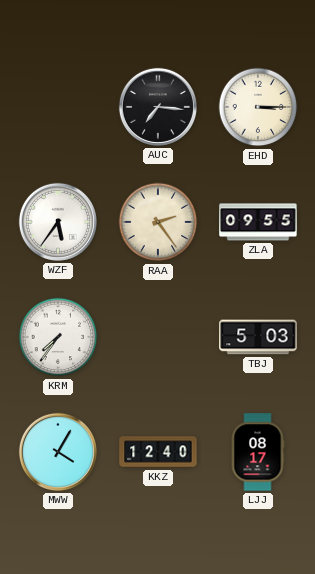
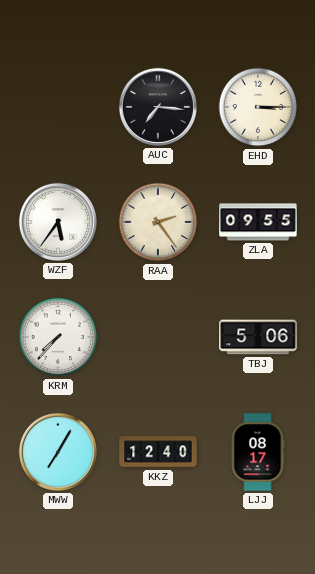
KRM: 7:36 -> 7:37
TBJ: 5:03 -> 5:06
MWW: 4:05 -> 7:05
